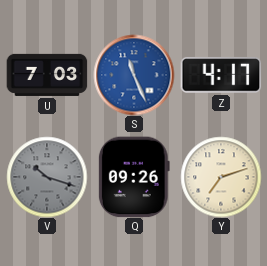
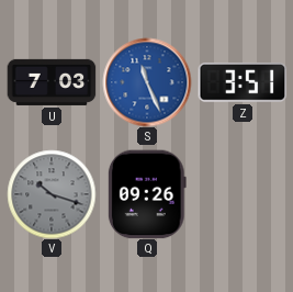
Z: 4:17 -> 3:51
Y: 7:12 -> none
